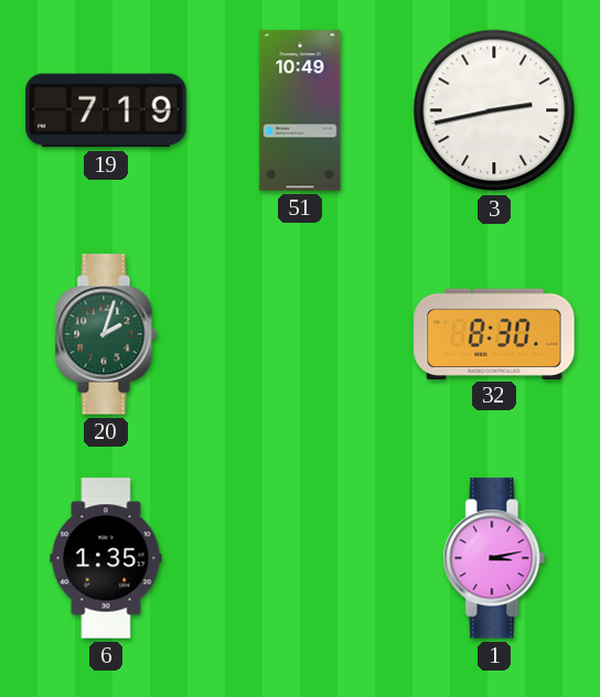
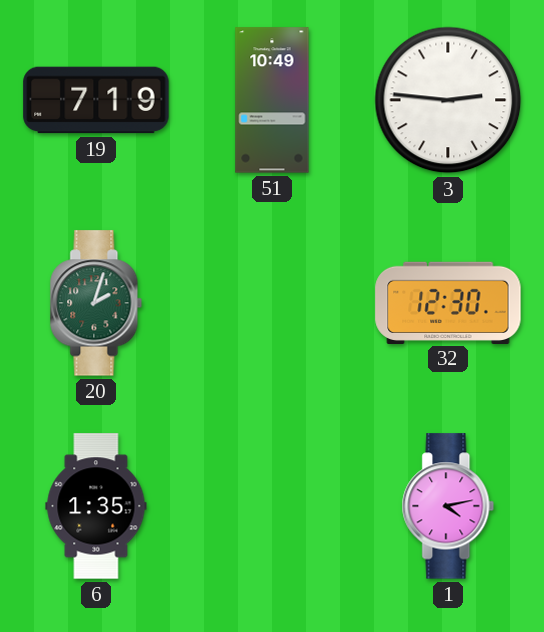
3: 2:43 -> 2:46
32: 8:30 -> 12:30
1: 3:13 -> 4:13
